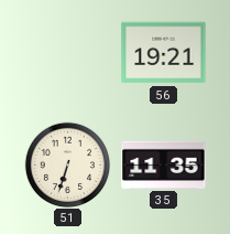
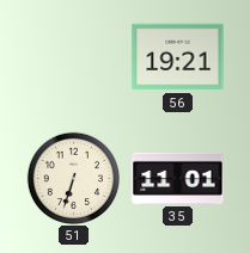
35: 11:35 -> 11:01
